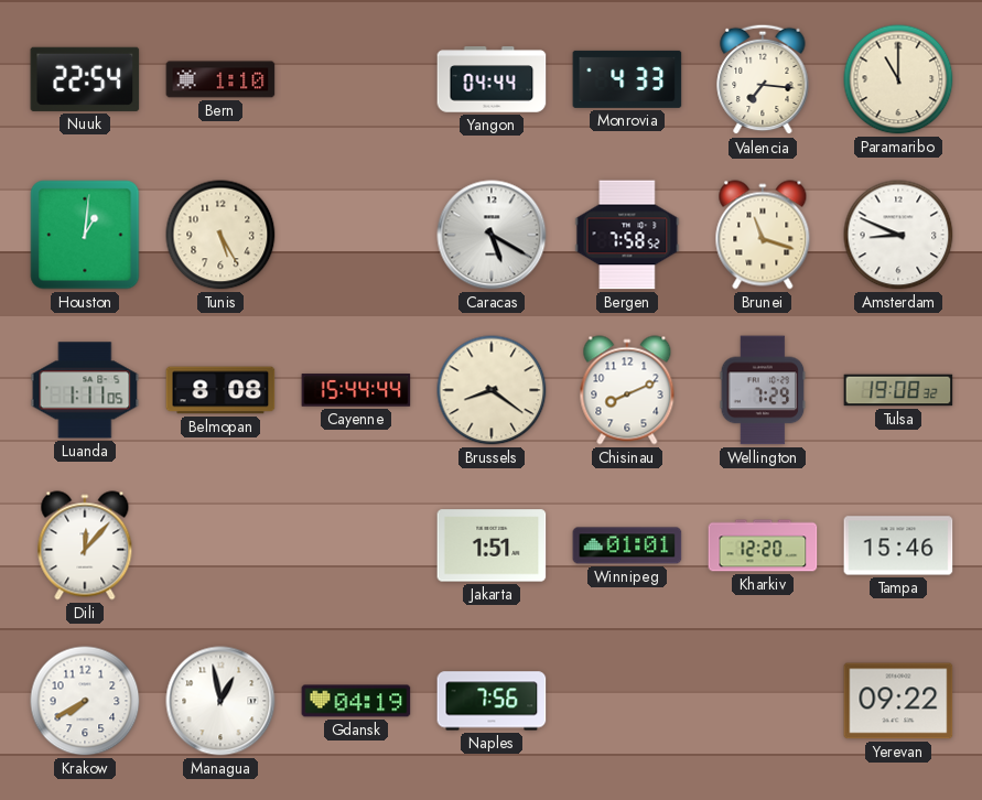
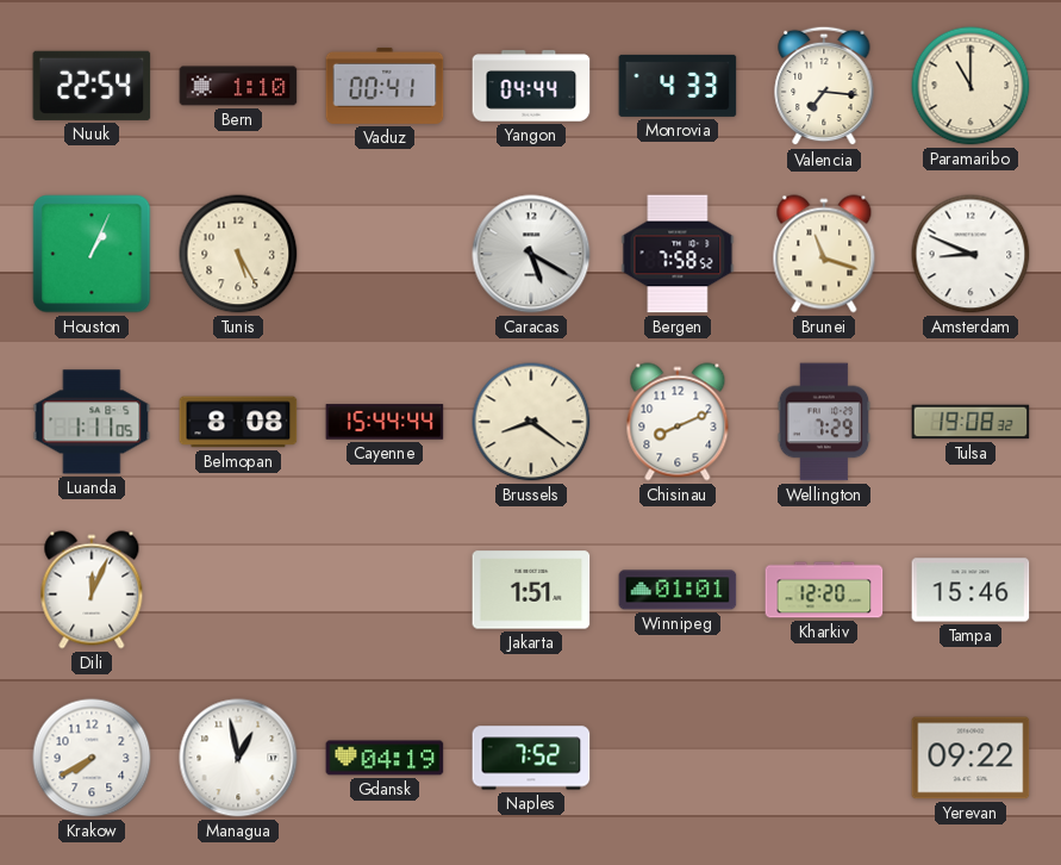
Vaduz: none -> 00:41
Houston: 1:01 -> 1:04
Dili: 12:07 -> 12:04
Naples: 7:56 -> 7:52
